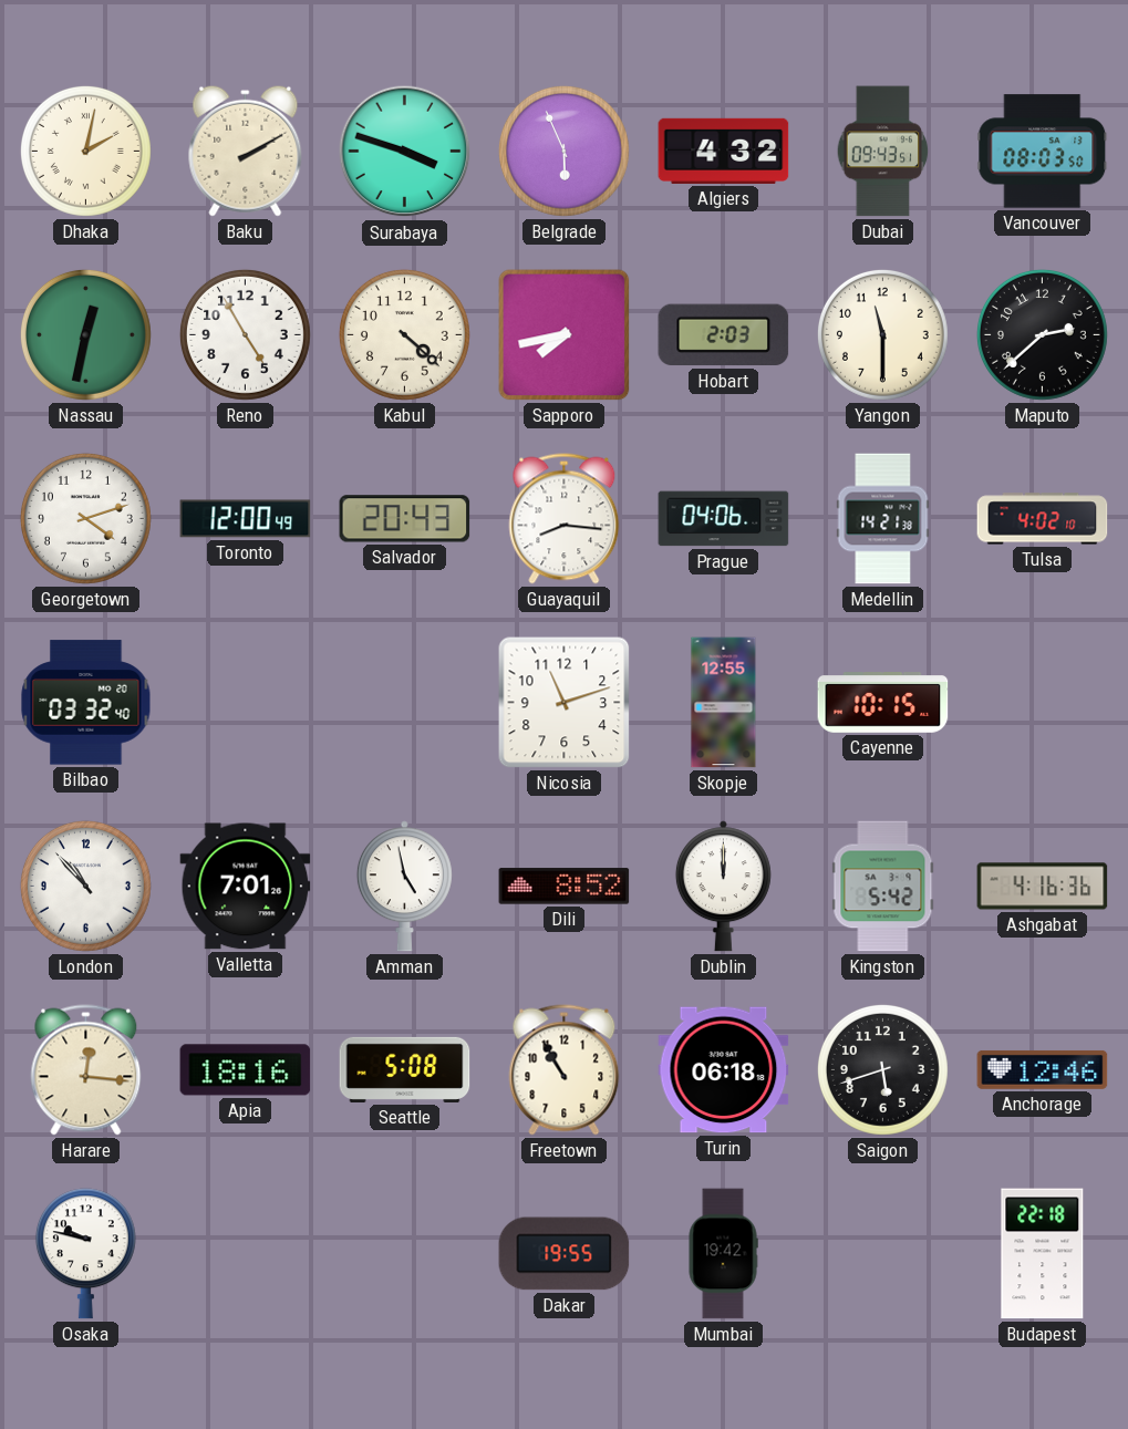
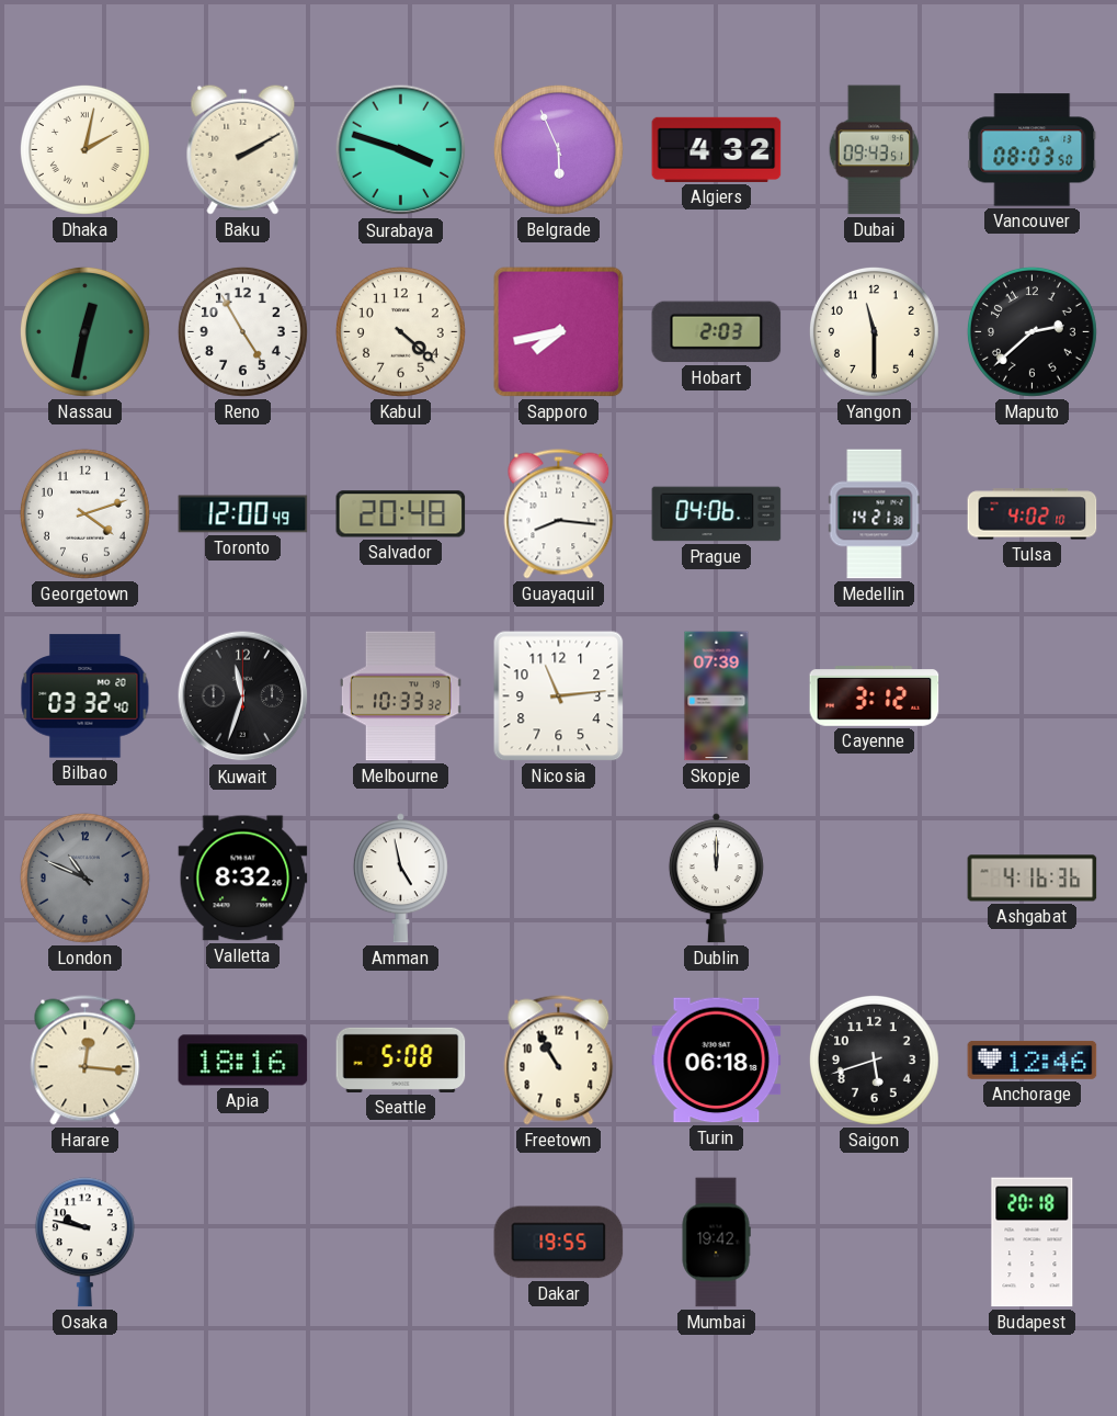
Salvador: 20:43 -> 20:48
Kuwait: none -> 11:33
Melbourne: none -> 10:33
Nicosia: 11:12 -> 11:14
Skopje: 12:55 -> 07:39
Cayenne: 10:15 -> 3:12
London: 10:53 -> 10:49
London dial: white -> grey
Valletta: 7:01 -> 8:32
Dili: 8:52 -> none
Kingston: 5:42 -> none
Budapest: 22:18 -> 20:18
